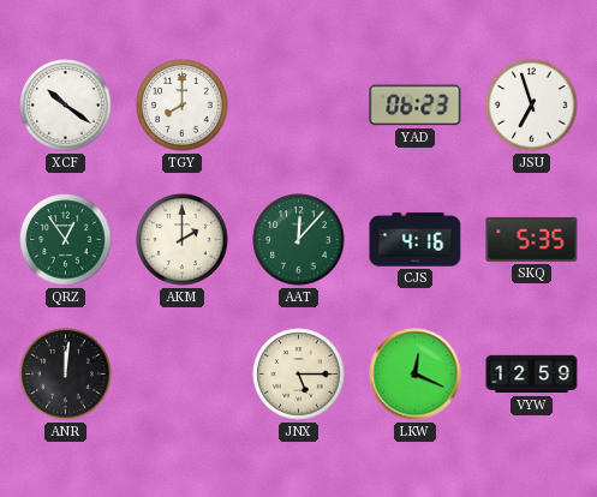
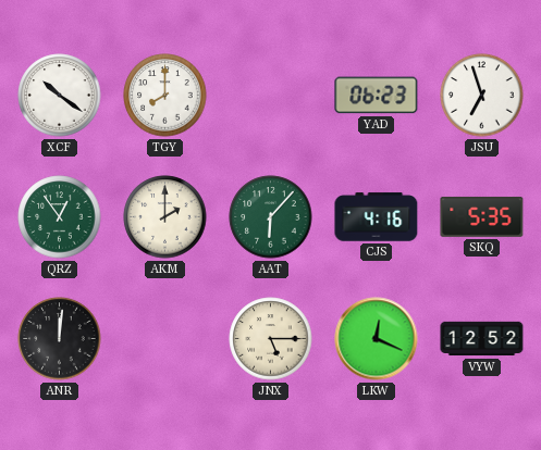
AAT: 12:07 -> 6:07
VYW: 12:59 -> 12:52
